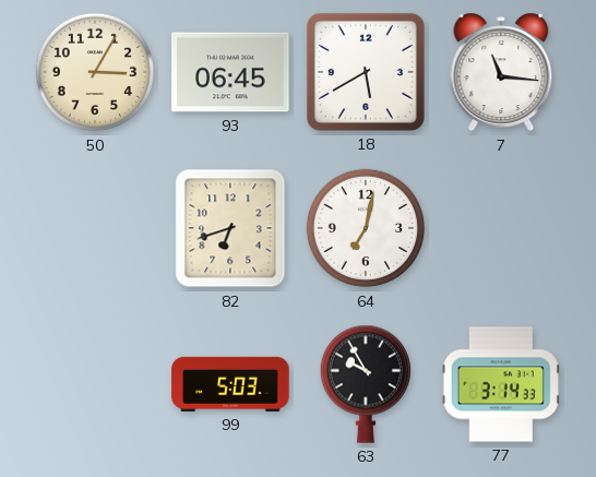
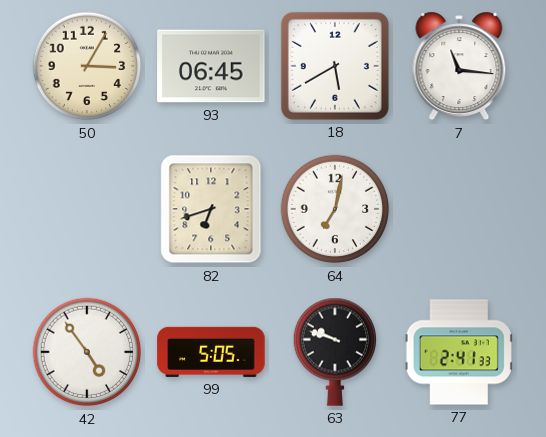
42: none -> 4:54
99: 5:03 -> 5:05
63: 9:55 -> 9:48
77: 3:14 -> 2:41
